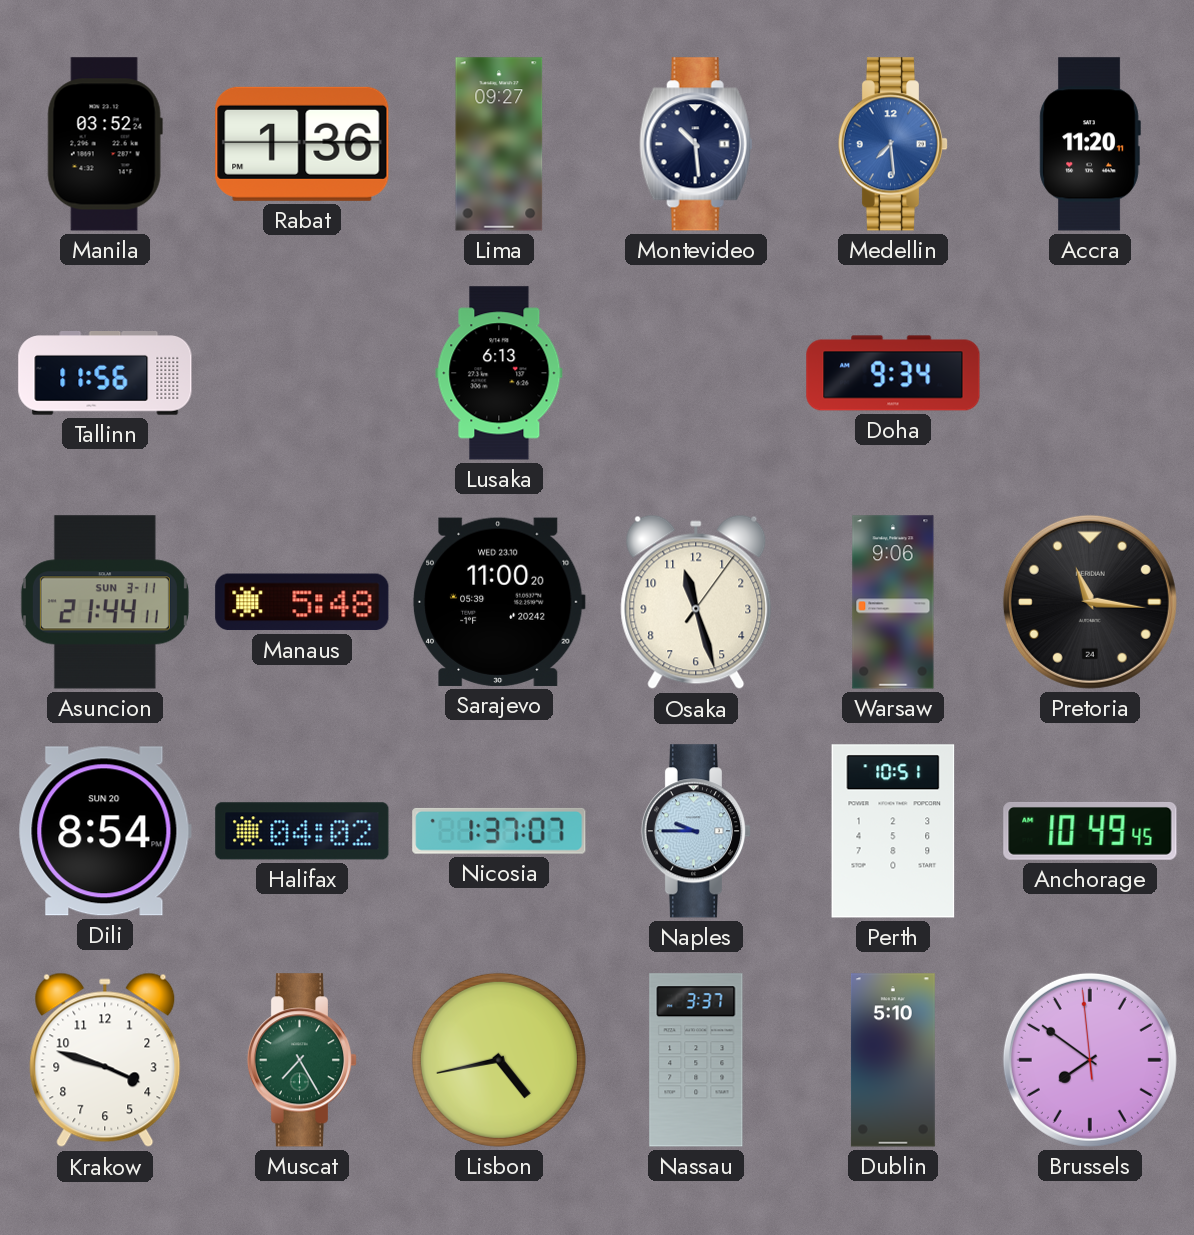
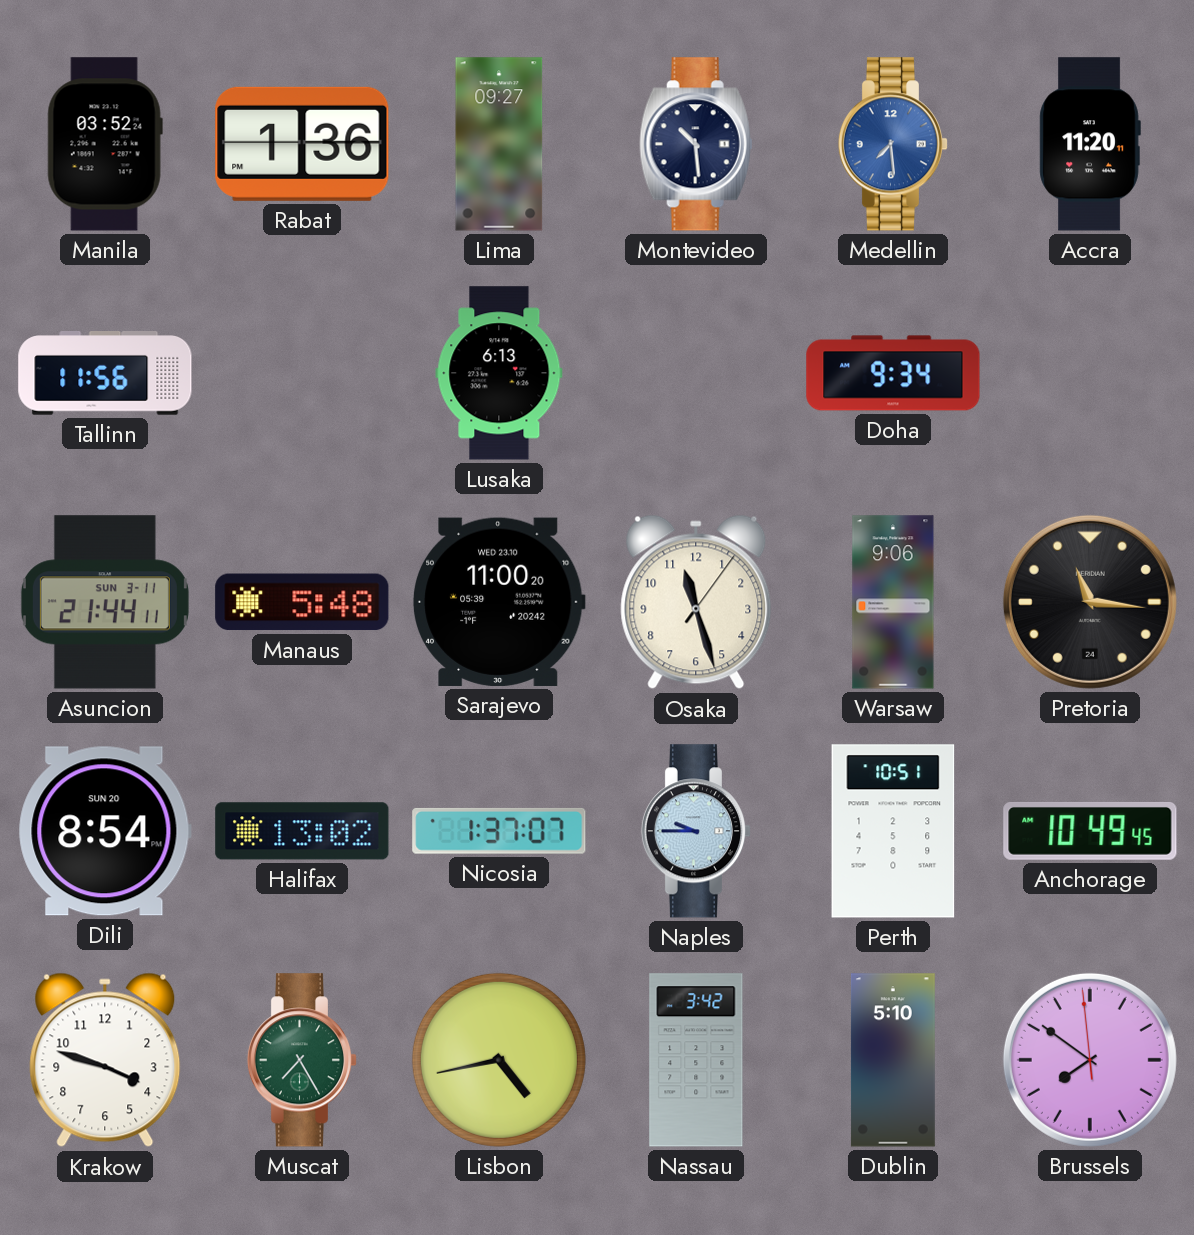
Halifax: 04:02 -> 13:02
Nassau: 3:37 -> 3:42
